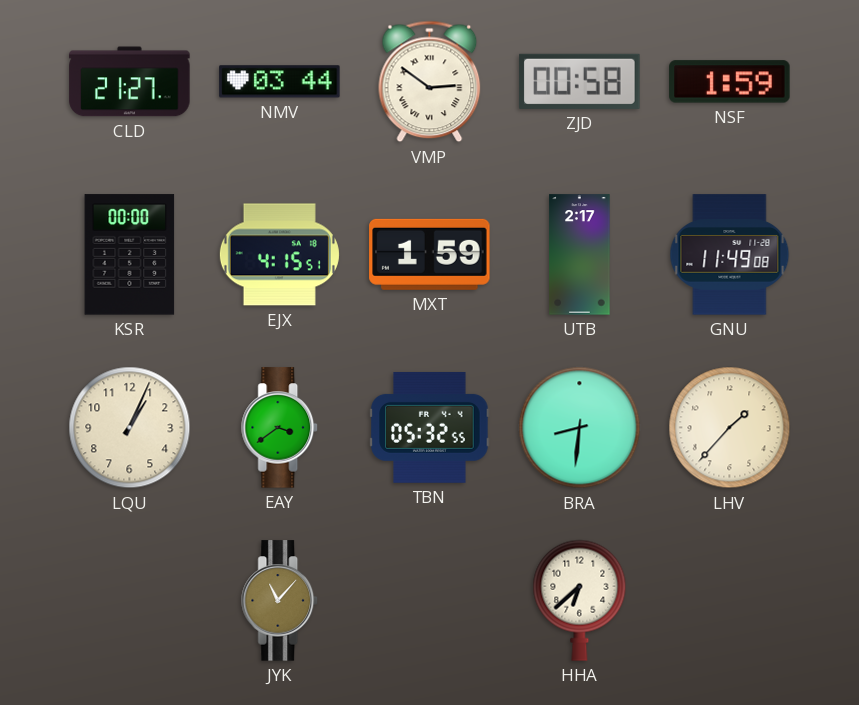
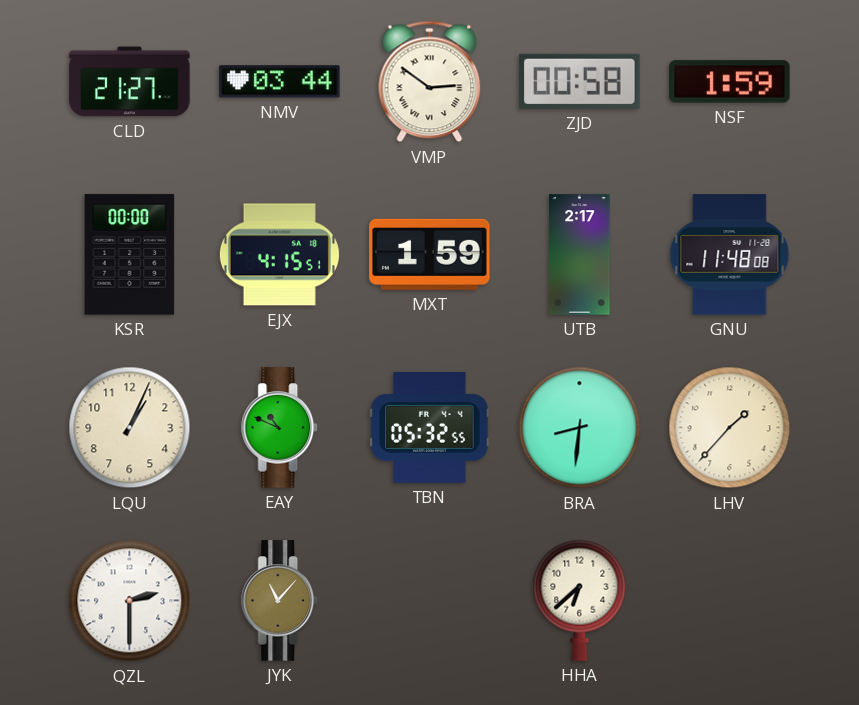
GNU: 11:49 -> 11:48
EAY: 3:39 -> 10:49
QZL: none -> 2:30
